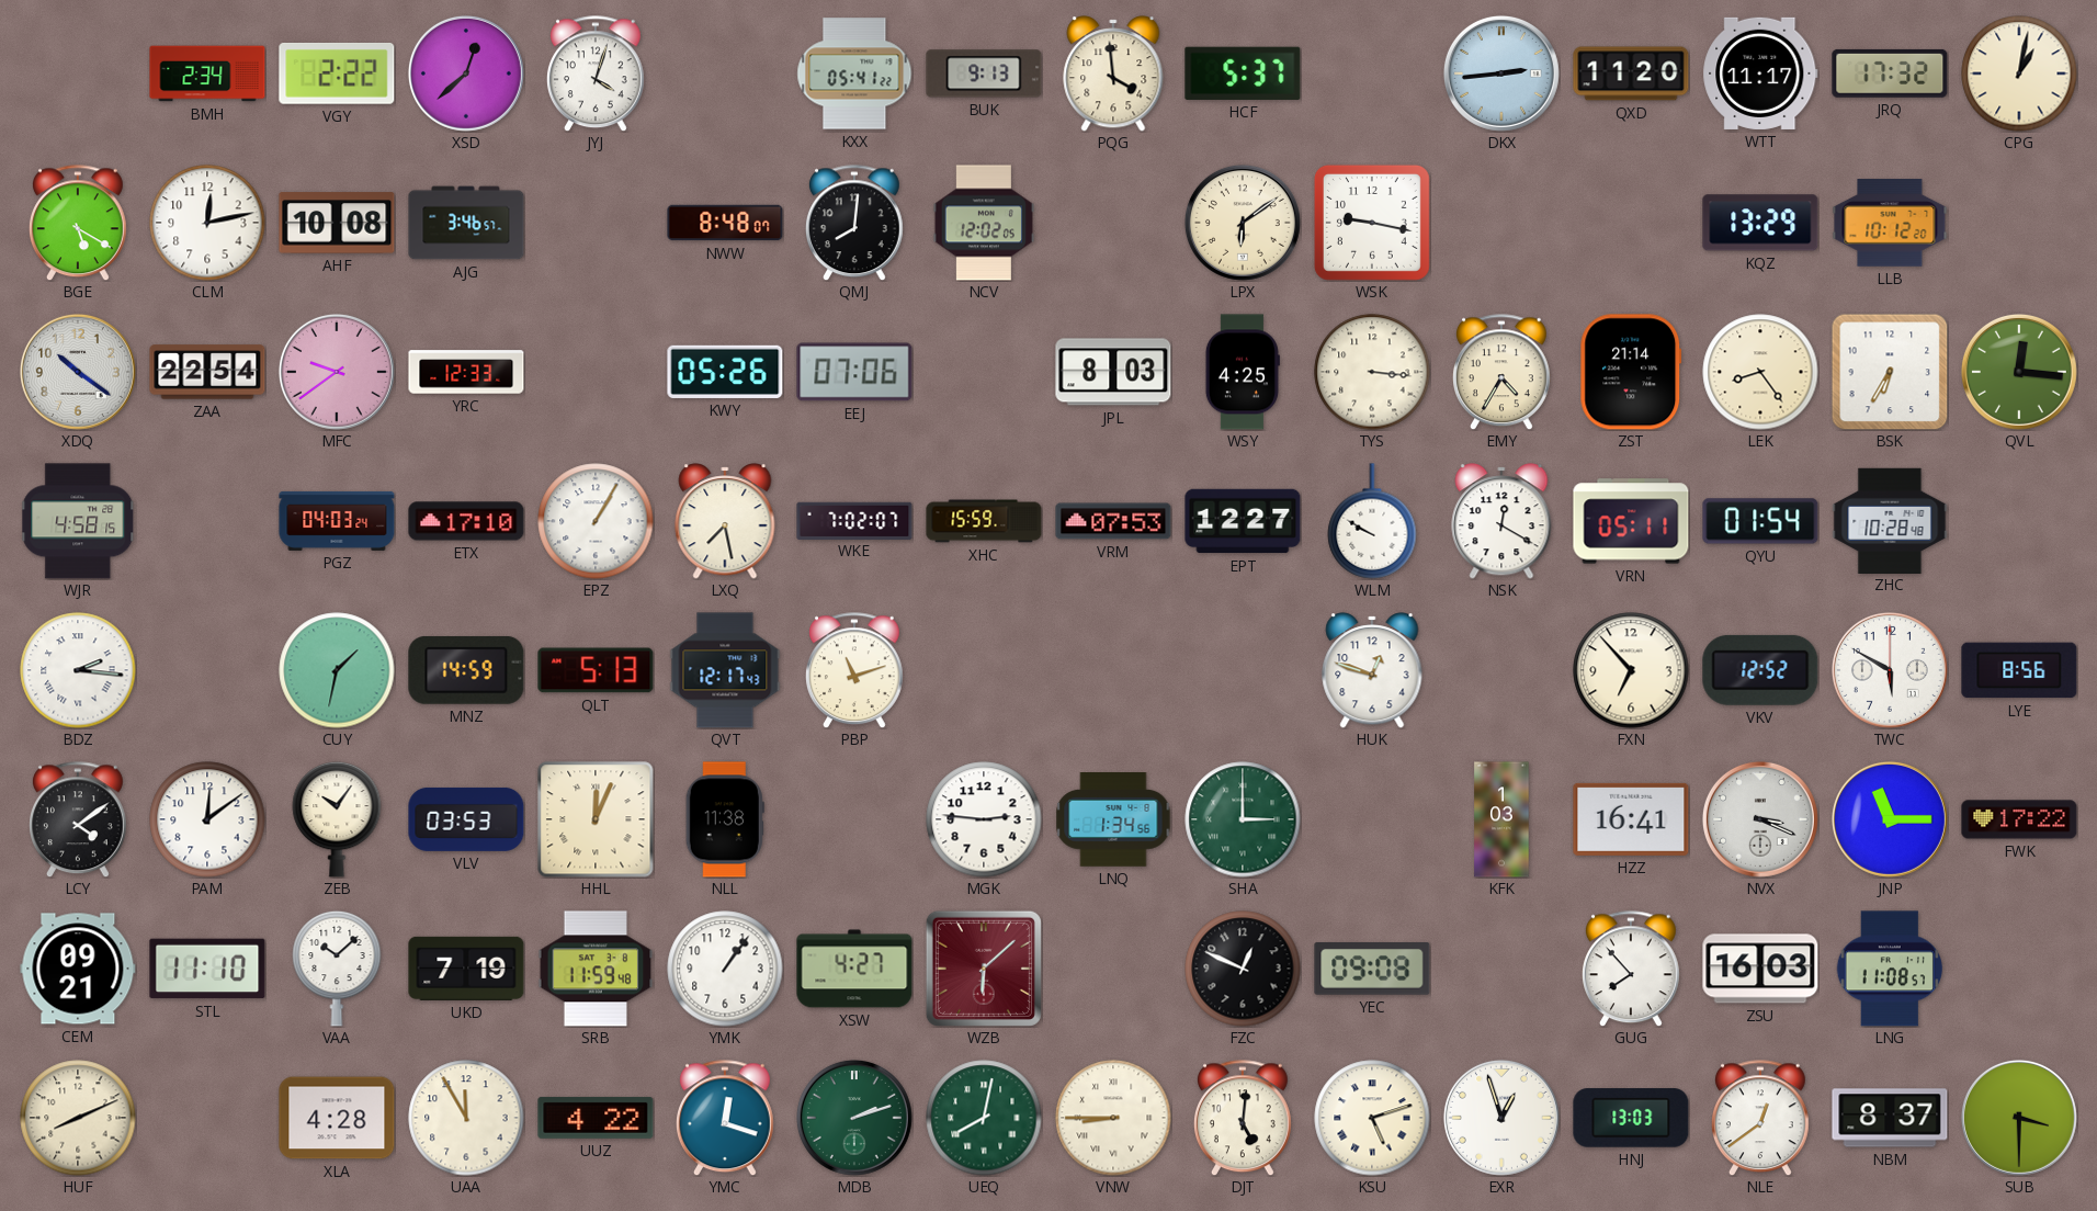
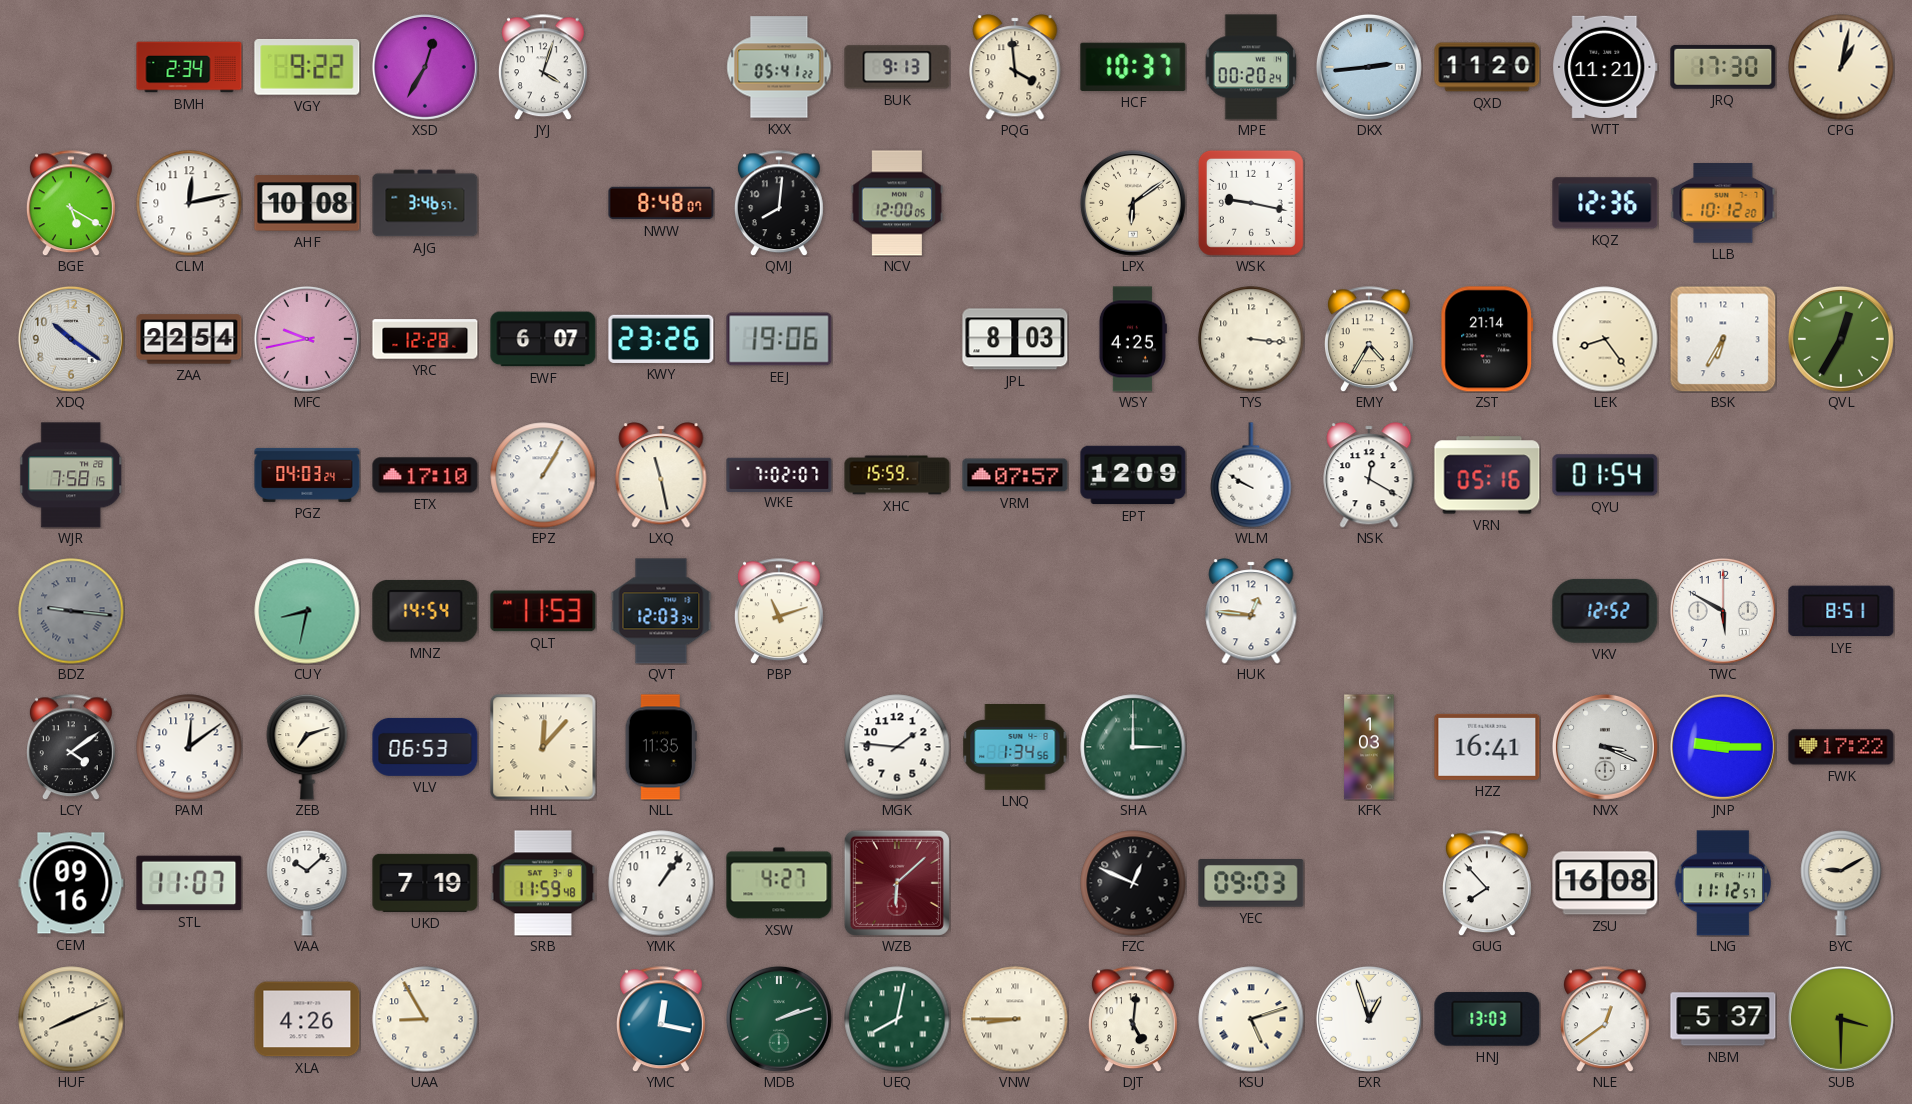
VGY: 2:22 -> 9:22
XSD: 12:38 -> 12:35
HCF: 5:37 -> 10:37
MPE: none -> 00:20
WTT: 11:17 -> 11:21
JRQ: 17:32 -> 17:30
NCV: 12:02 -> 12:00
KQZ: 13:29 -> 12:36
MFC: 9:39 -> 9:43
YRC: 12:33 -> 12:28
EWF: none -> 6:07
KWY: 05:26 -> 23:26
EEJ: 07:06 -> 19:06
QVL: 12:16 -> 12:35
WJR: 4:58 -> 7:58
LXQ: 7:28 -> 11:28
VRM: 07:53 -> 07:57
EPT: 12:27 -> 12:09
VRN: 05:11 -> 05:16
ZHC: 10:28 -> none
BDZ: 2:16 -> 9:16
BDZ dial: white -> grey
CUY: 1:32 -> 8:32
MNZ: 14:59 -> 14:54
QLT: 5:13 -> 11:53
QVT: 12:17 -> 12:03
HUK: 12:48 -> 12:46
FXN: 6:53 -> none
LYE: 8:56 -> 8:51
ZEB: 10:06 -> 7:12
VLV: 03:53 -> 06:53
HHL: 12:04 -> 12:07
NLL: 11:38 -> 11:35
MGK: 2:46 -> 1:46
JNP: 11:15 -> 9:15
CEM: 09:21 -> 09:16
STL: 11:10 -> 11:07
YEC: 09:08 -> 09:03
ZSU: 16:03 -> 16:08
LNG: 11:08 -> 11:12
BYC: none -> 9:10
XLA: 4:28 -> 4:26
UAA: 11:55 -> 8:55
UUZ: 4:22 -> none
YMC: 12:18 -> 12:17
NBM: 8:37 -> 5:37
